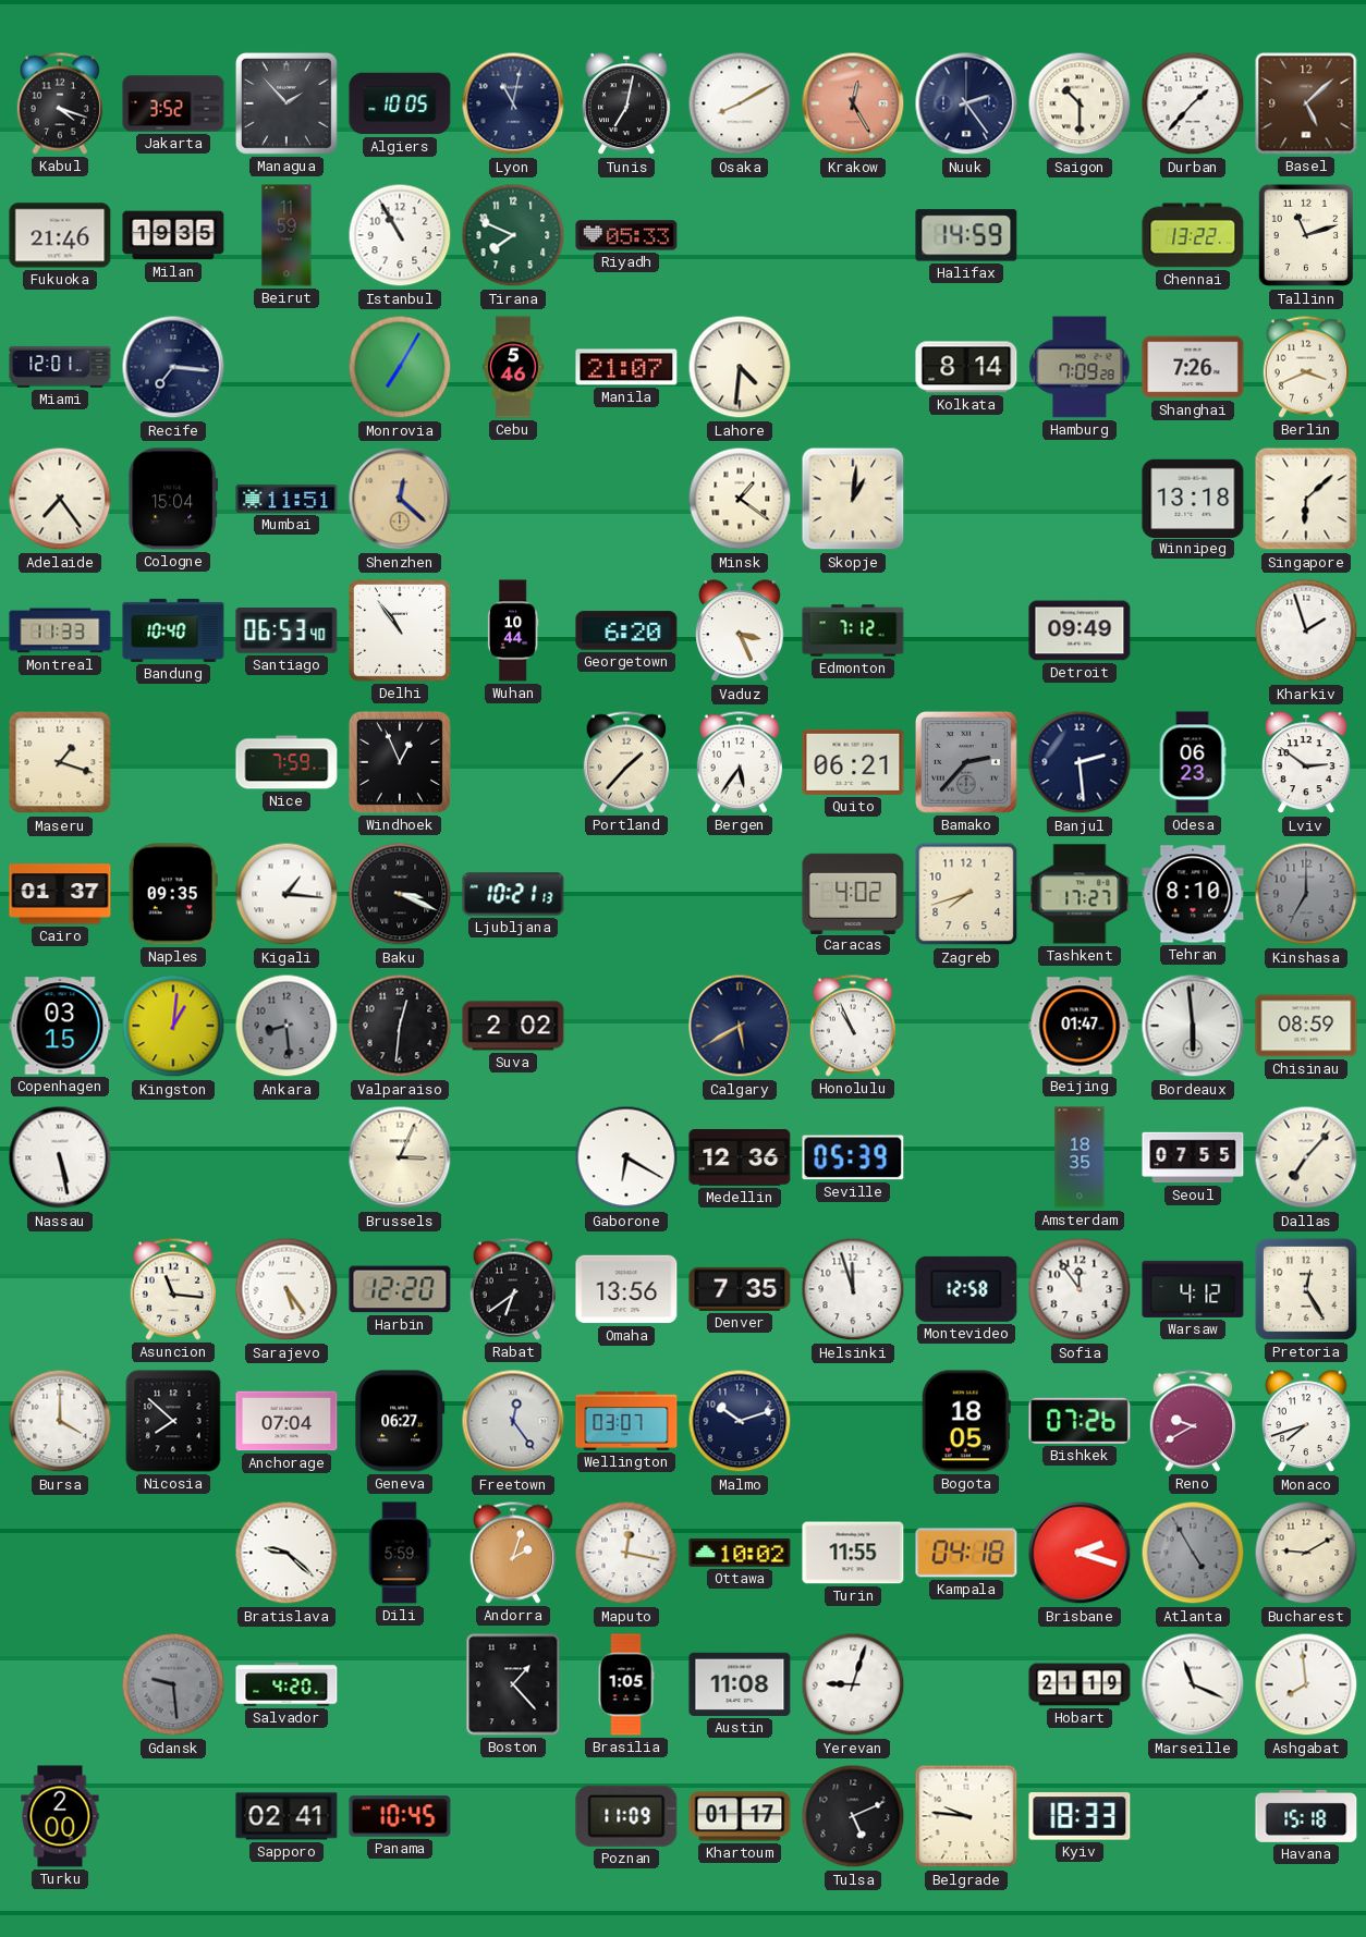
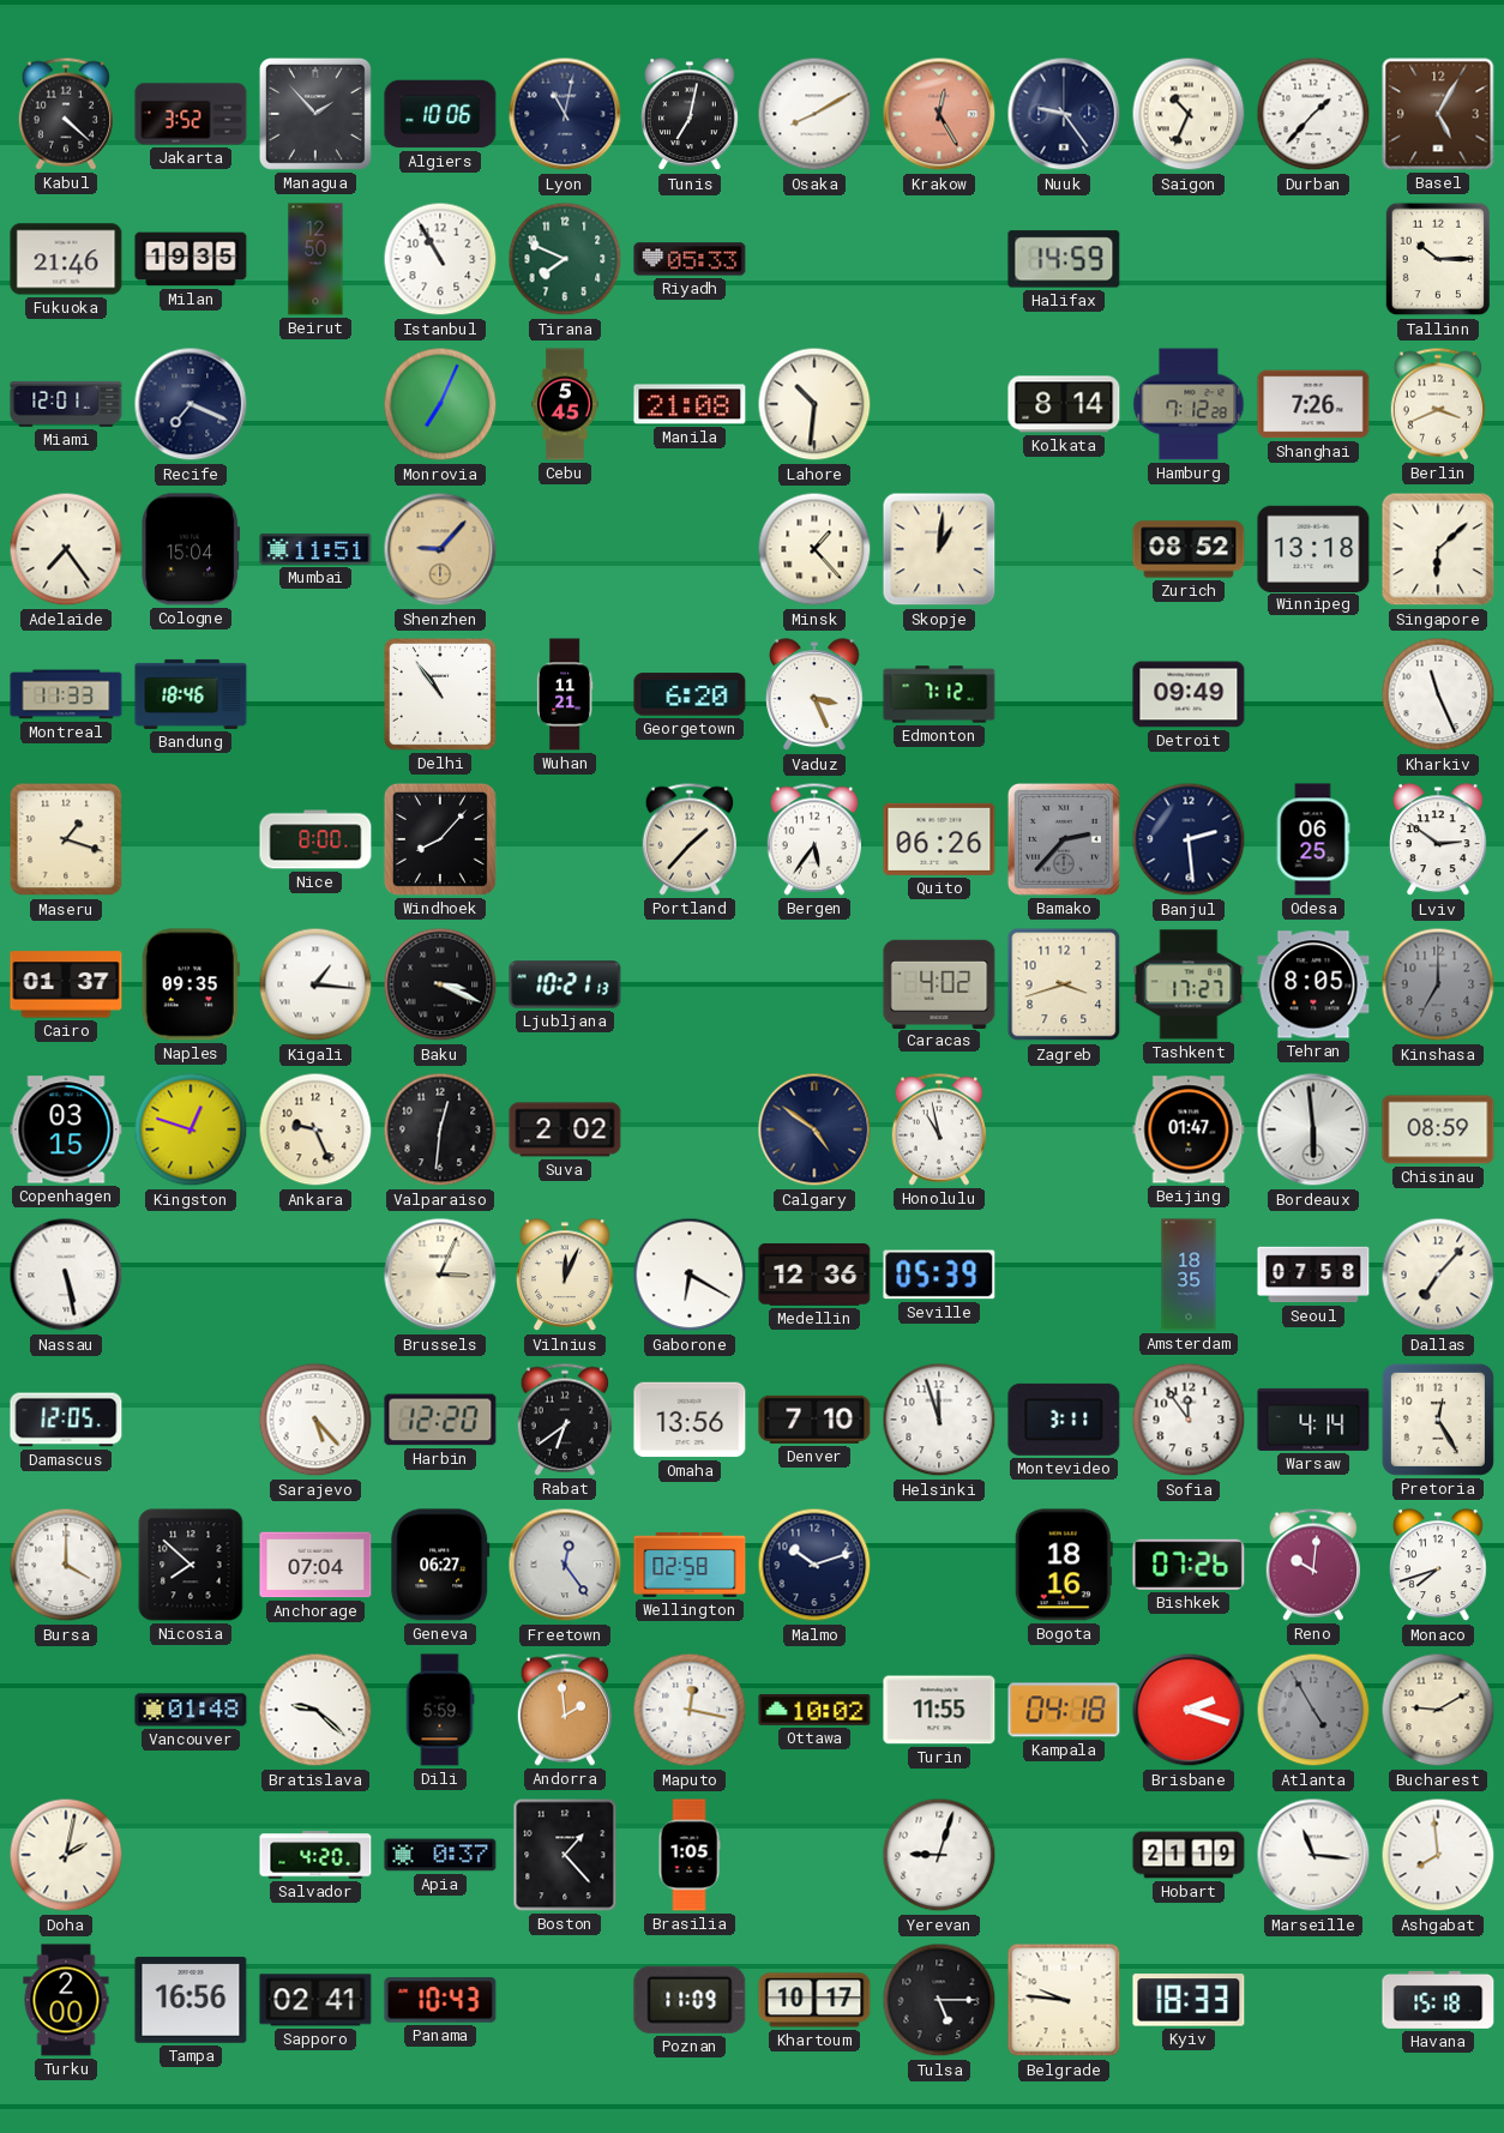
Kabul: 4:18 -> 4:22
Algiers: 10:05 -> 10:06
Nuuk: 2:24 -> 9:24
Saigon: 10:30 -> 10:34
Basel: 5:08 -> 5:05
Beirut: 11:59 -> 12:50
Chennai: 13:22 -> none
Tallinn: 11:12 -> 10:15
Recife: 7:16 -> 7:19
Monrovia: 7:05 -> 7:04
Cebu: 5:46 -> 5:45
Manila: 21:07 -> 21:08
Lahore: 4:31 -> 10:31
Hamburg: 7:09 -> 7:12
Shenzhen: 12:22 -> 9:07
Minsk: 1:21 -> 1:23
Zurich: none -> 08:52
Bandung: 10:40 -> 18:46
Santiago: 06:53 -> none
Wuhan: 10:44 -> 11:21
Kharkiv: 1:57 -> 11:26
Nice: 7:59 -> 8:00
Windhoek: 12:56 -> 8:07
Quito: 06:21 -> 06:26
Odesa: 06:23 -> 06:25
Zagreb: 7:42 -> 3:42
Tehran: 8:10 -> 8:05
Kingston: 1:01 -> 12:48
Ankara: 8:29 -> 9:26
Ankara dial: grey -> cream
Calgary: 5:40 -> 4:51
Honolulu: 10:56 -> 10:58
Vilnius: none -> 12:04
Seoul: 07:55 -> 07:58
Damascus: none -> 12:05
Asuncion: 11:16 -> none
Sarajevo: 5:24 -> 5:23
Denver: 7:35 -> 7:10
Montevideo: 12:58 -> 3:11
Warsaw: 4:12 -> 4:14
Wellington: 03:07 -> 02:58
Bogota: 18:05 -> 18:16
Reno: 9:40 -> 10:01
Vancouver: none -> 01:48
Andorra: 2:03 -> 1:59
Doha: none -> 2:02
Gdansk: 9:29 -> none
Apia: none -> 0:37
Austin: 11:08 -> none
Marseille: 11:19 -> 11:16
Tampa: none -> 16:56
Panama: 10:45 -> 10:43
Khartoum: 01:17 -> 10:17
Tulsa: 5:11 -> 5:15
